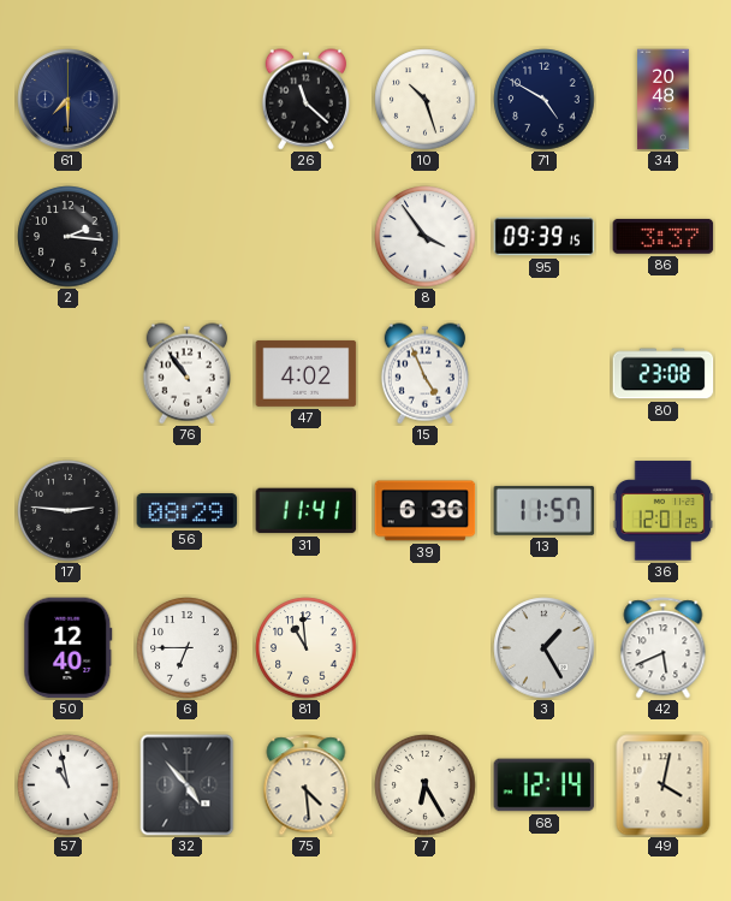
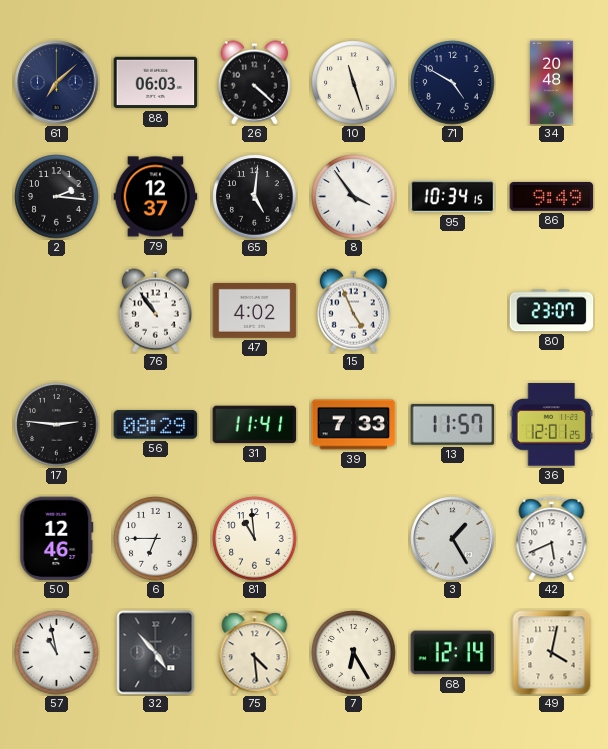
61: 7:30 -> 7:08
88: none -> 06:03
26: 11:22 -> 4:22
10: 10:27 -> 11:27
79: none -> 12:37
65: none -> 5:01
95: 09:39 -> 10:34
86: 3:37 -> 9:49
80: 23:08 -> 23:07
39: 6:36 -> 7:33
50: 12:40 -> 12:46
